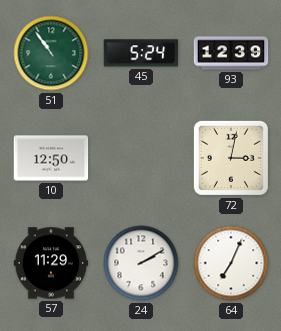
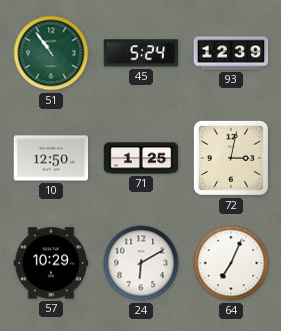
71: none -> 1:25
57: 11:29 -> 10:29
24: 2:10 -> 6:10
